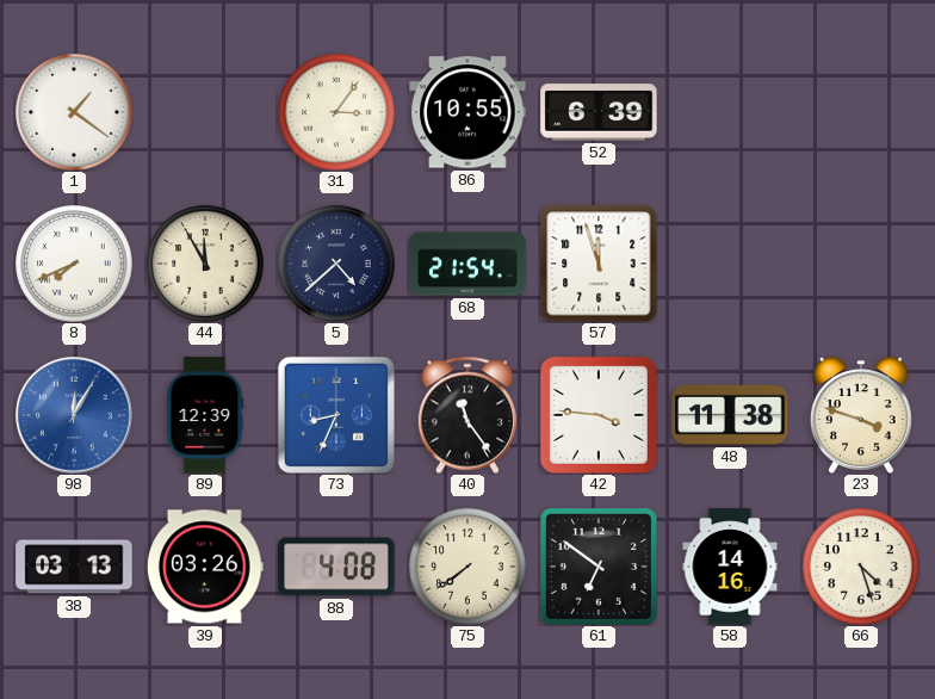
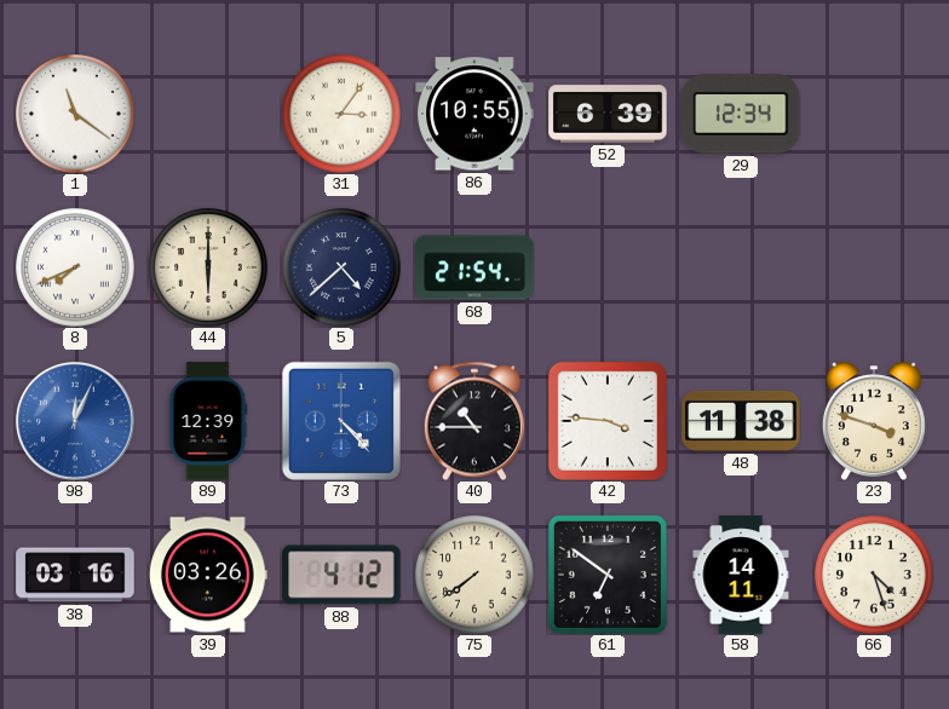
1: 1:21 -> 11:21
29: none -> 12:34
44: 11:55 -> 6:00
57: 11:57 -> none
98: 12:05 -> 12:04
73: 8:34 -> 4:23
40: 11:24 -> 10:45
38: 03:13 -> 03:16
88: 4:08 -> 4:12
58: 14:16 -> 14:11
